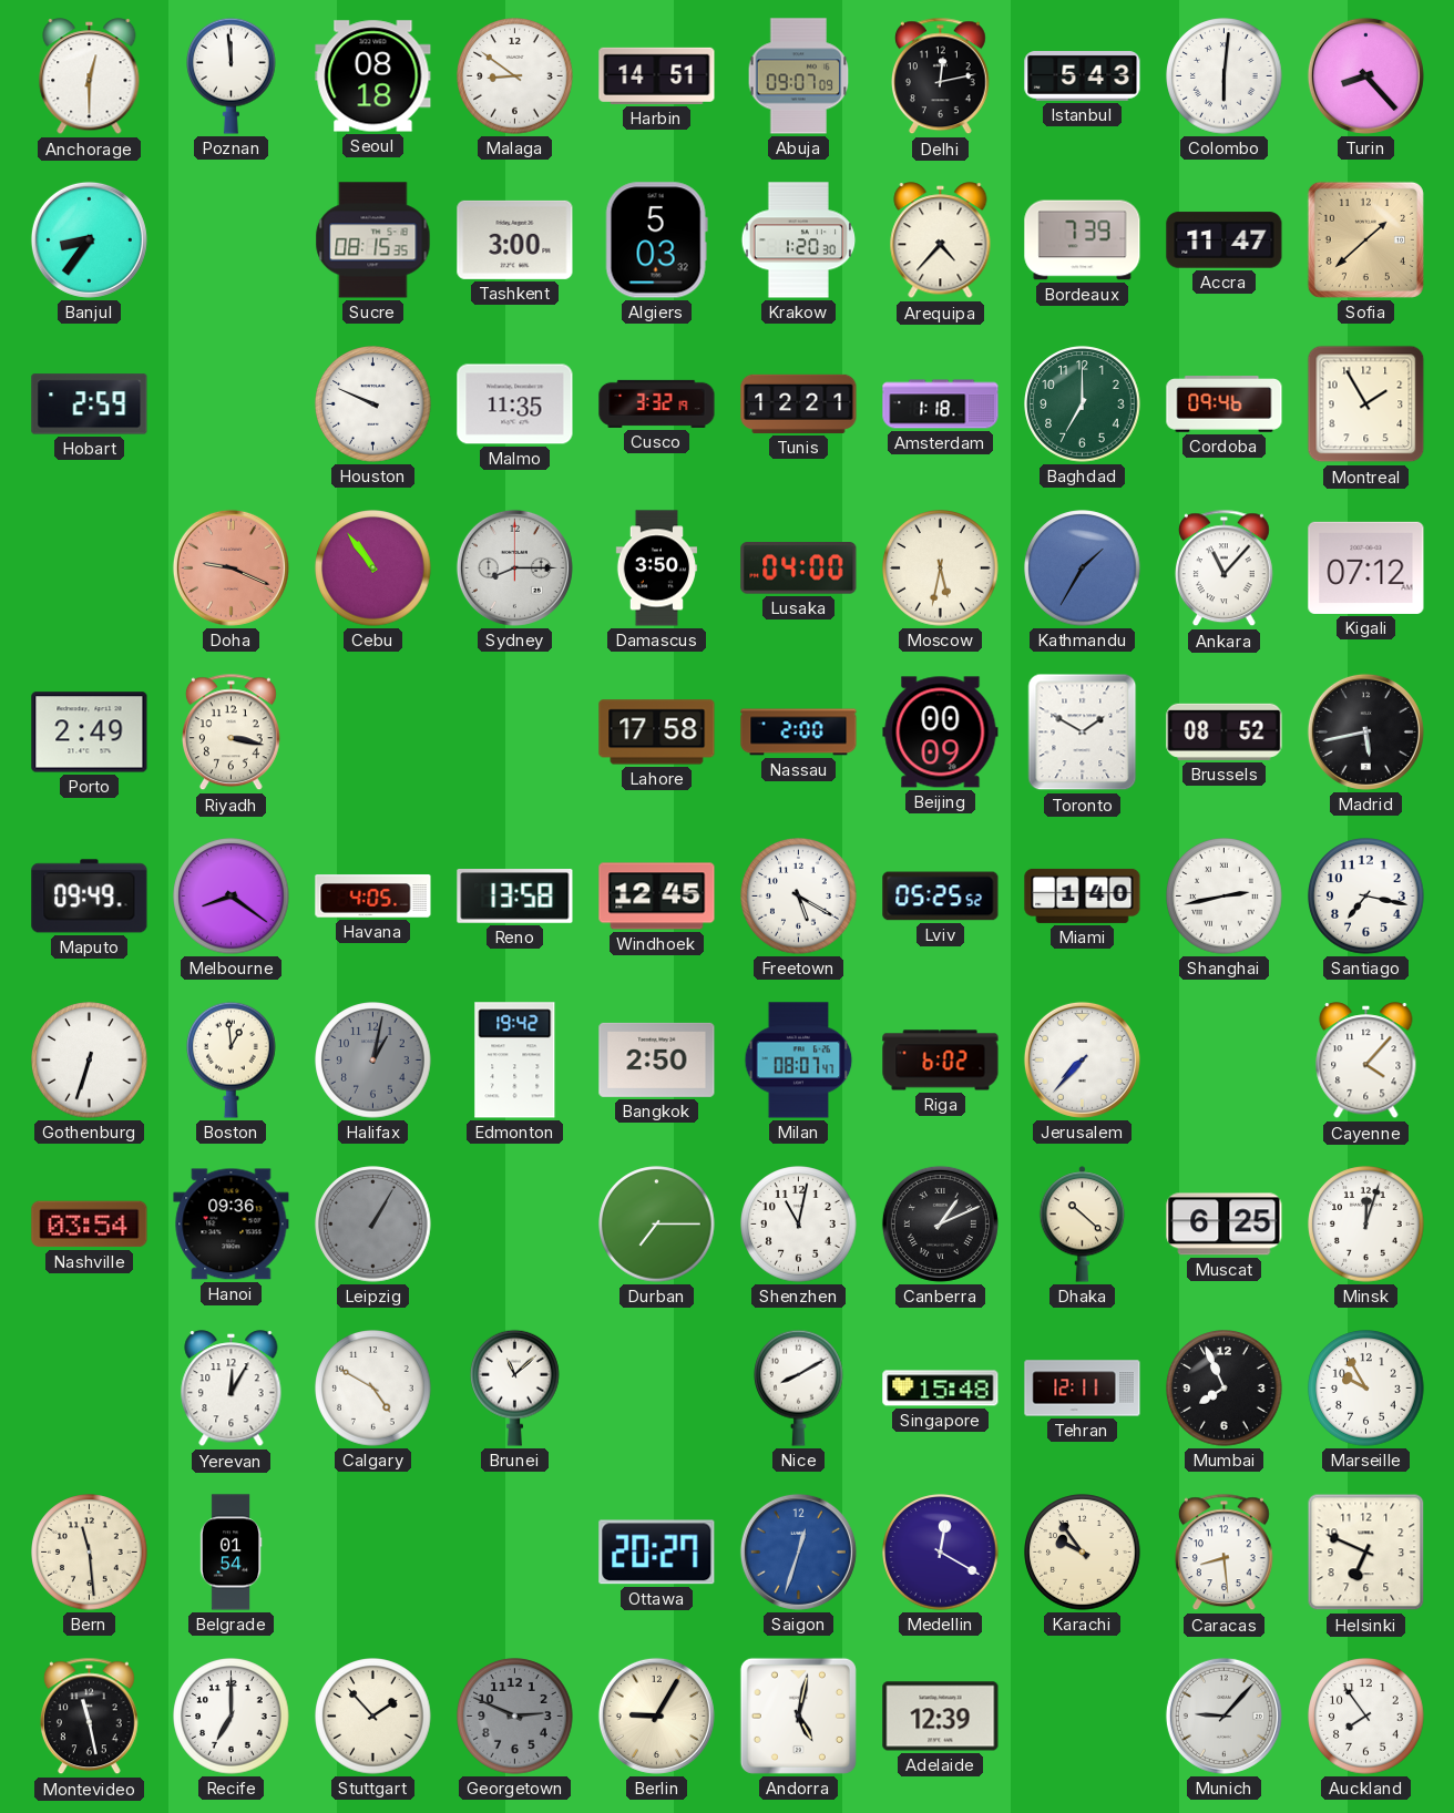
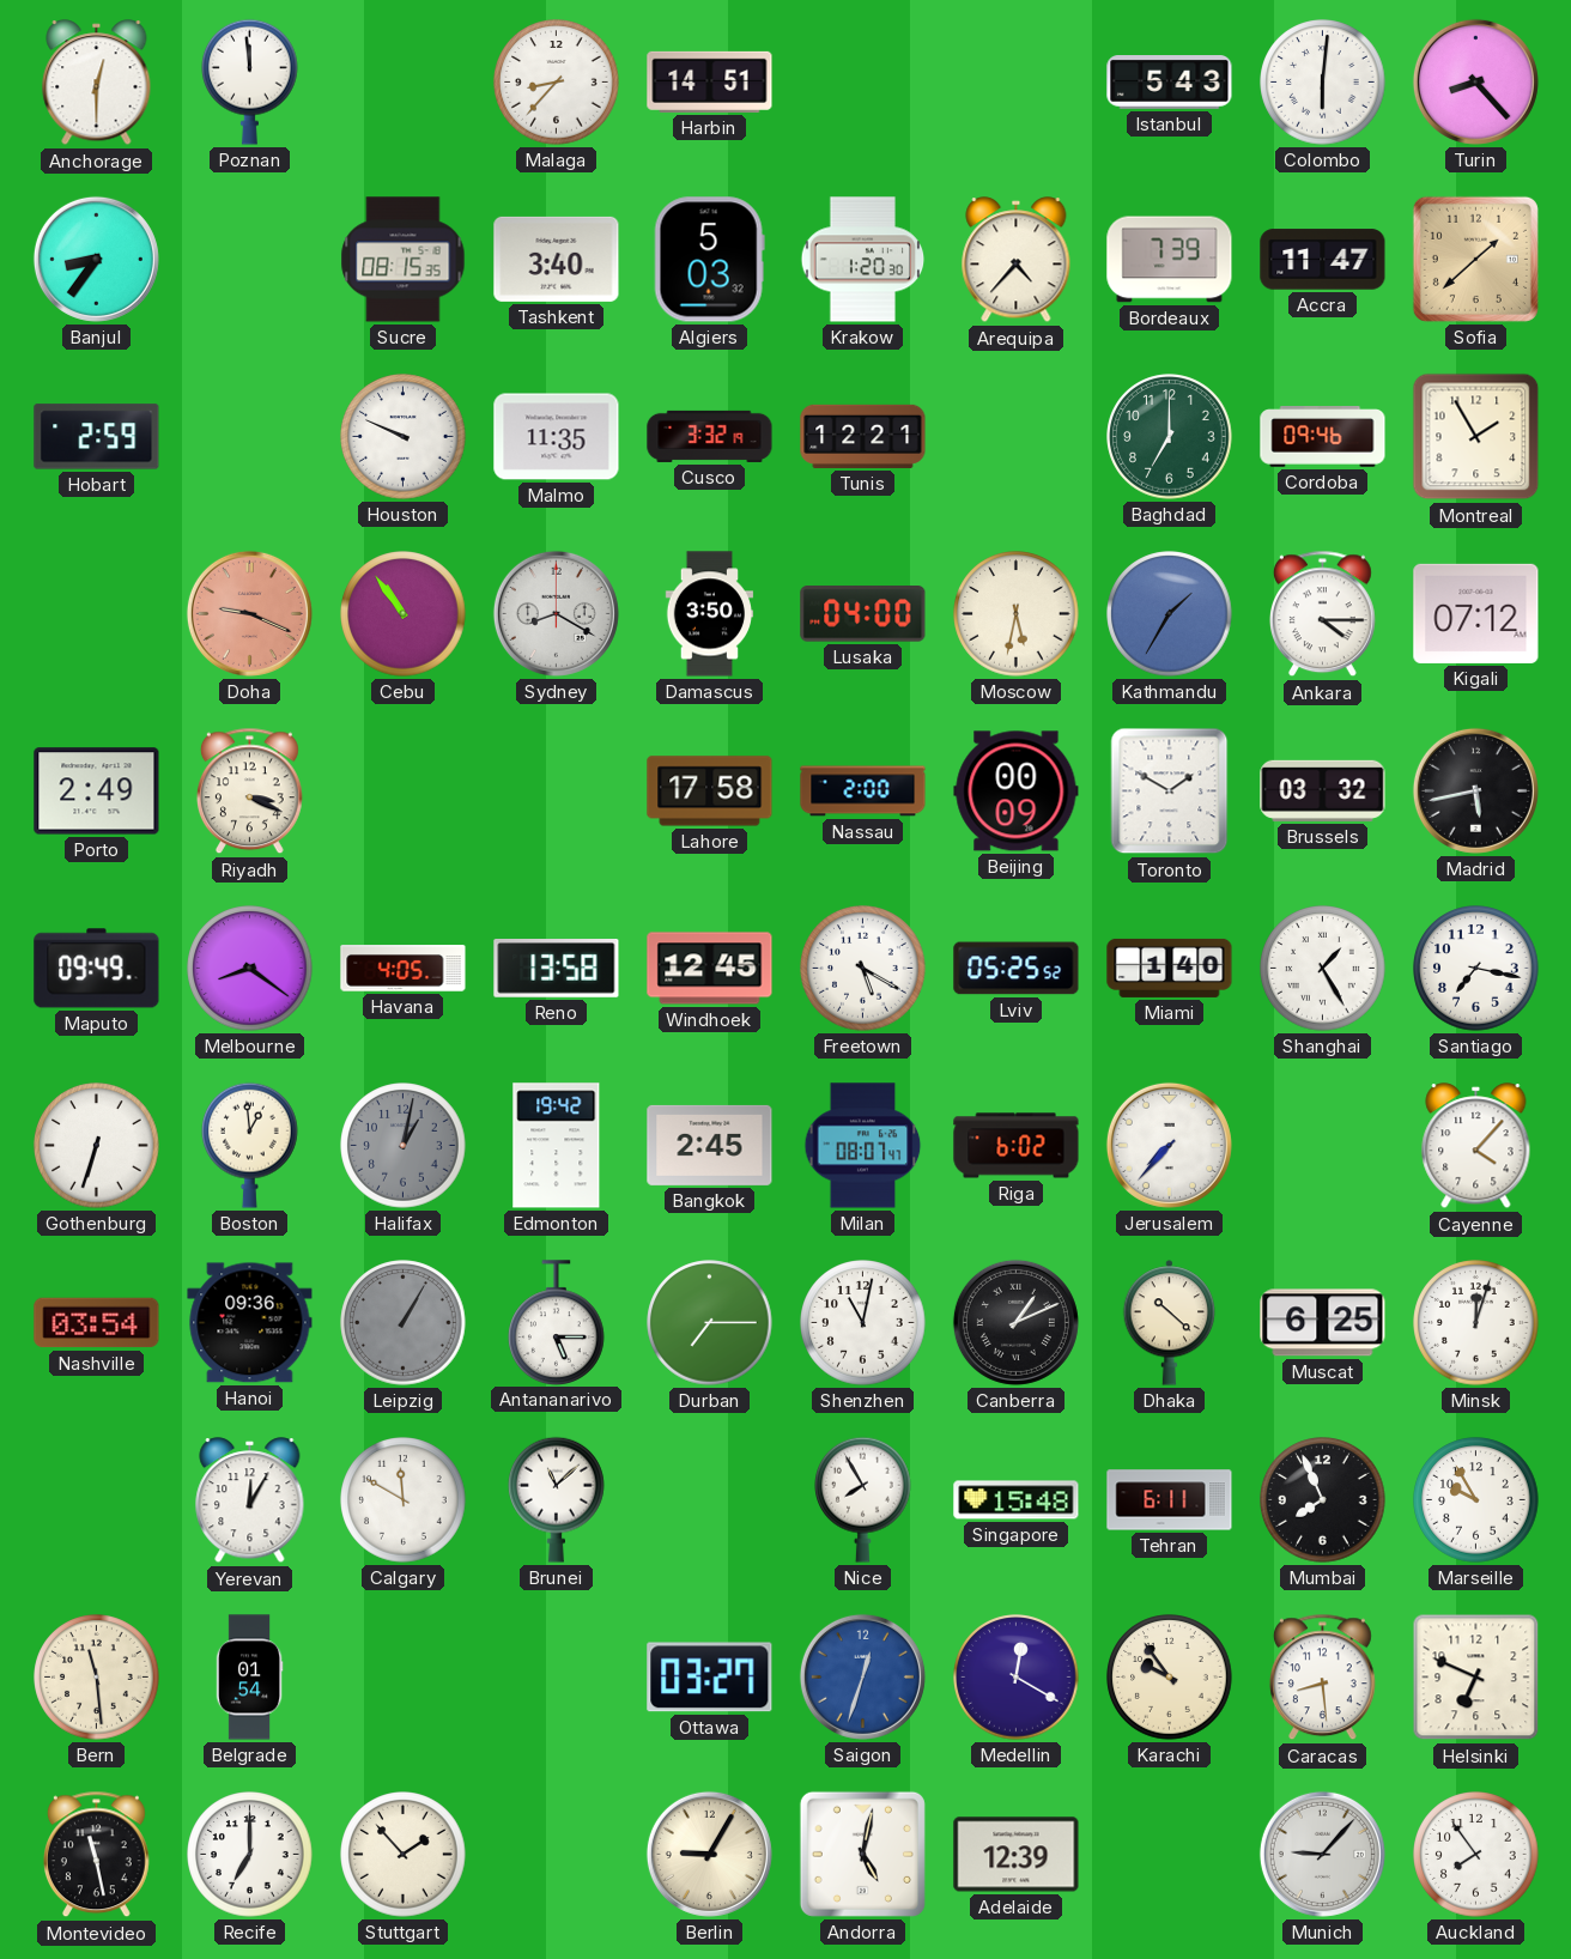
Seoul: 08:18 -> none
Malaga: 8:51 -> 8:37
Abuja: 09:07 -> none
Delhi: 12:13 -> none
Tashkent: 3:00 -> 3:40
Amsterdam: 1:18 -> none
Sydney: 8:15 -> 8:20
Ankara: 11:07 -> 4:15
Riyadh: 3:17 -> 3:19
Brussels: 08:52 -> 03:32
Shanghai: 2:43 -> 1:25
Bangkok: 2:50 -> 2:45
Antananarivo: none -> 5:15
Calgary: 4:50 -> 11:50
Nice: 8:10 -> 7:55
Tehran: 12:11 -> 6:11
Ottawa: 20:27 -> 03:27
Georgetown: 2:49 -> none
